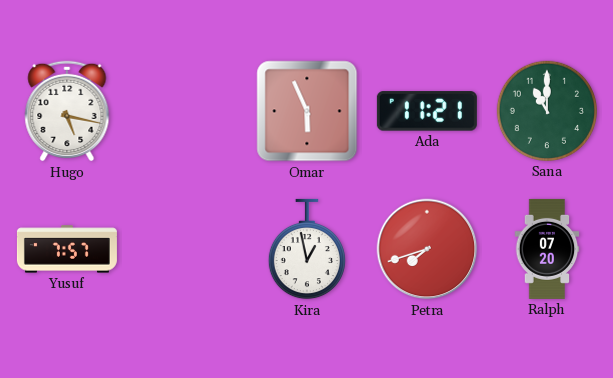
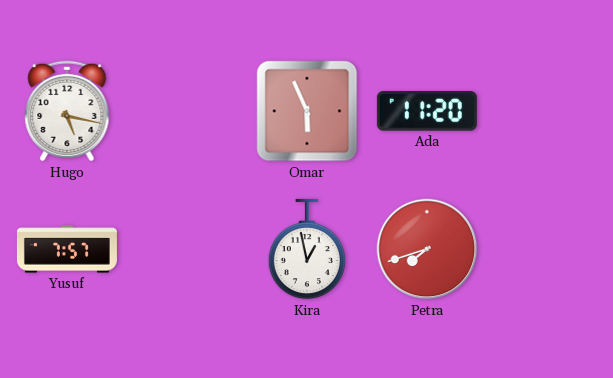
Ada: 11:21 -> 11:20
Sana: 11:00 -> none
Ralph: 07:20 -> none
